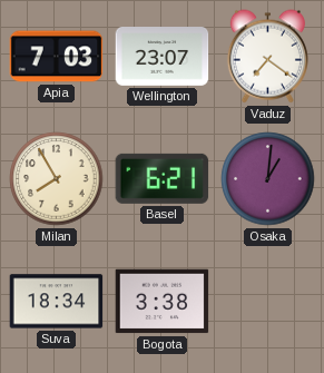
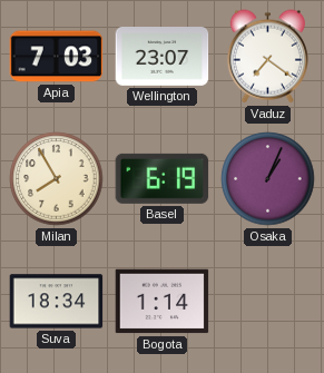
Basel: 6:21 -> 6:19
Osaka: 1:01 -> 1:04
Bogota: 3:38 -> 1:14
